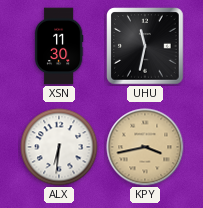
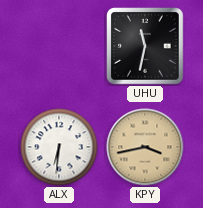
XSN: 11:30 -> none
